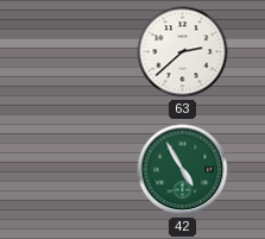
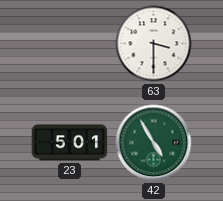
63: 2:38 -> 3:30
23: none -> 5:01
